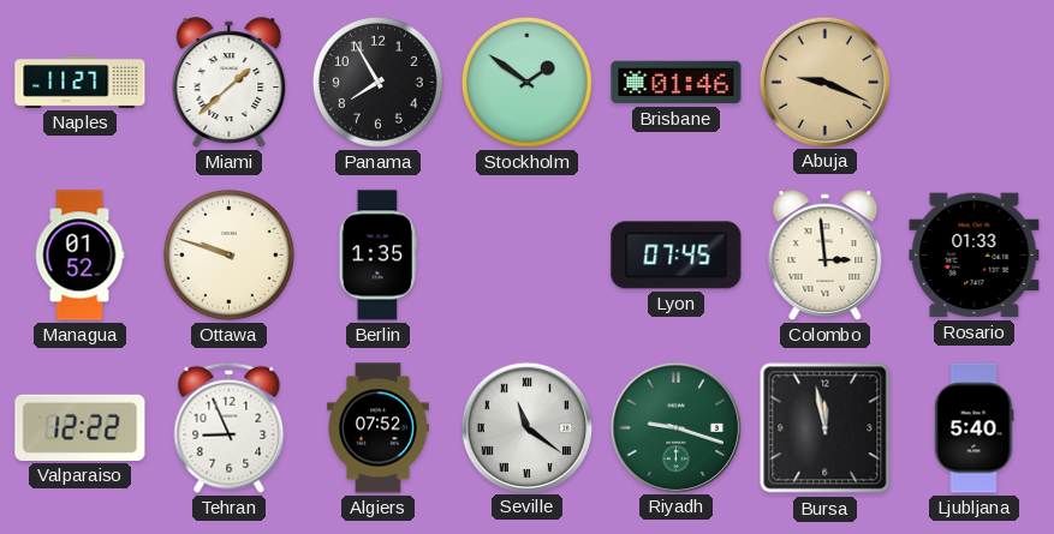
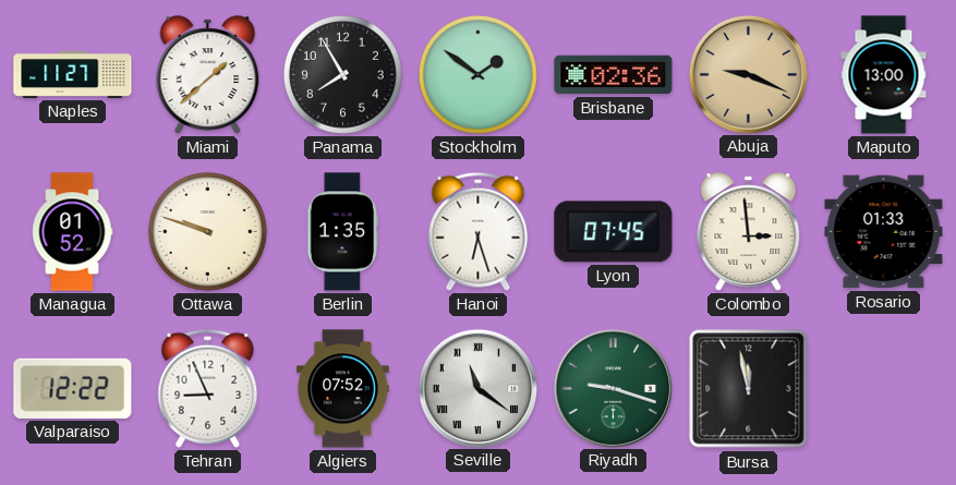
Brisbane: 01:46 -> 02:36
Maputo: none -> 13:00
Hanoi: none -> 6:27
Ljubljana: 5:40 -> none
